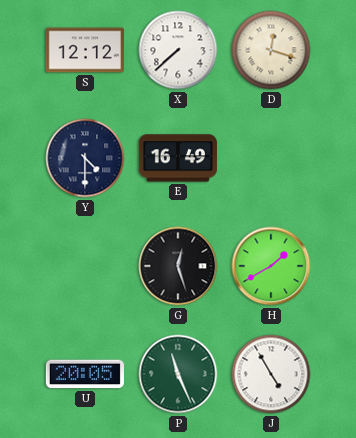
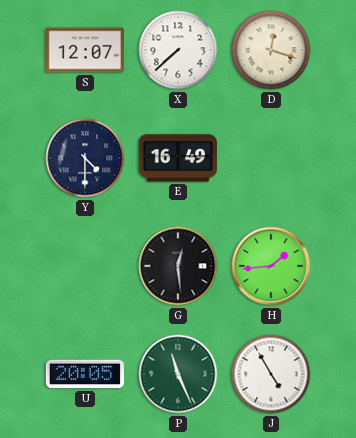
S: 12:12 -> 12:07
G: 12:27 -> 12:29
H: 1:40 -> 1:44
